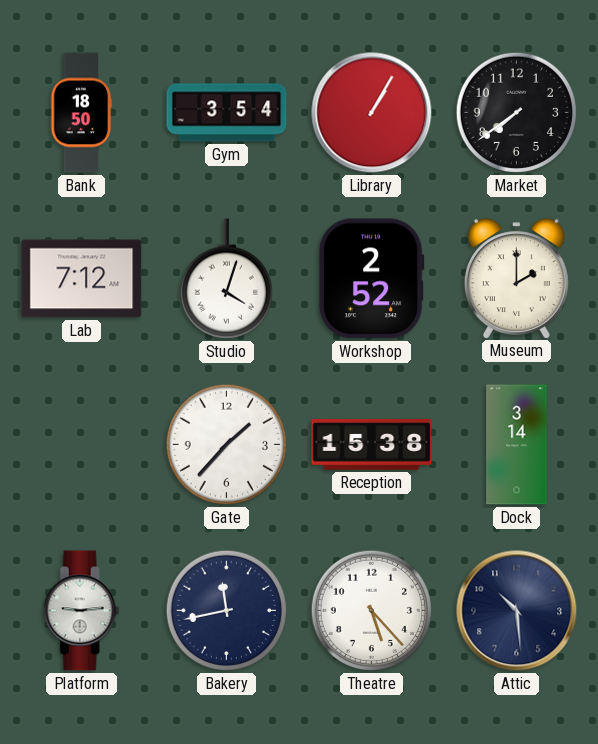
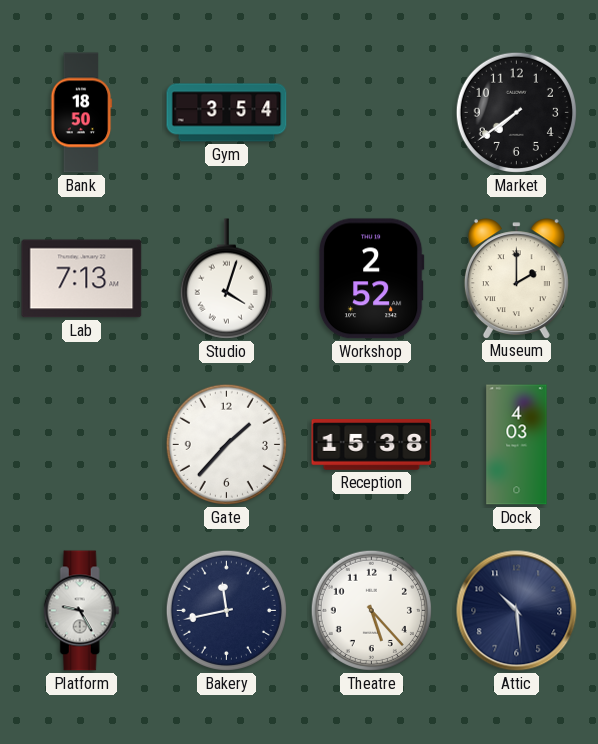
Library: 1:05 -> none
Lab: 7:12 -> 7:13
Dock: 3:14 -> 4:03
Platform: 9:14 -> 9:25
